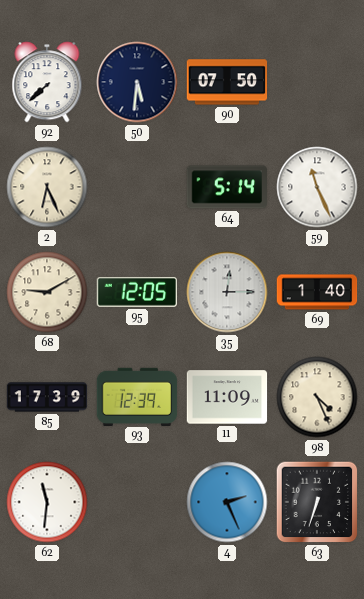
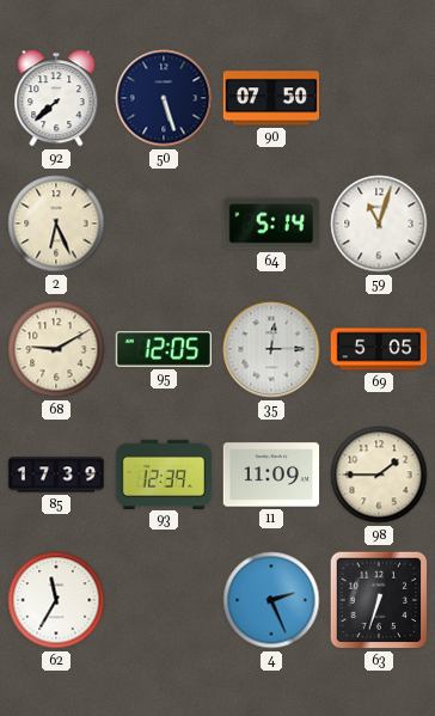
50: 5:31 -> 5:27
59: 11:26 -> 11:03
69: 1:40 -> 5:05
98: 4:26 -> 1:45
62: 11:31 -> 11:35
